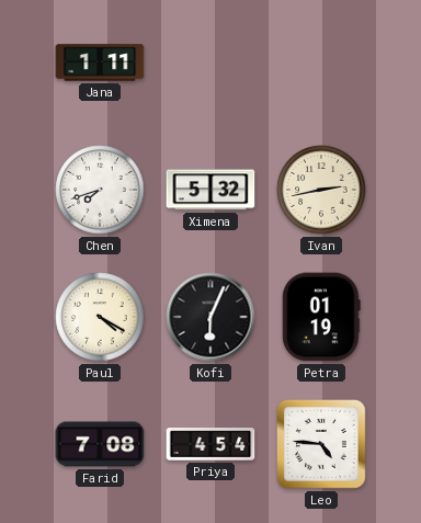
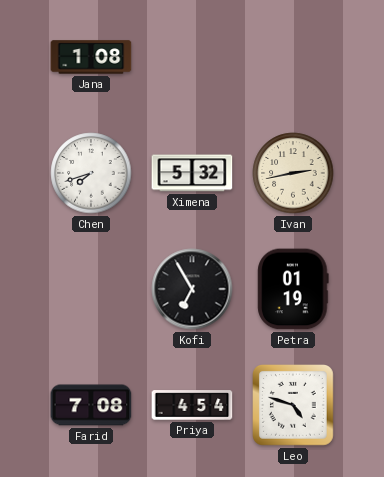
Jana: 1:11 -> 1:08
Paul: 4:20 -> none
Kofi: 6:04 -> 6:55
Leo: 4:46 -> 4:48
